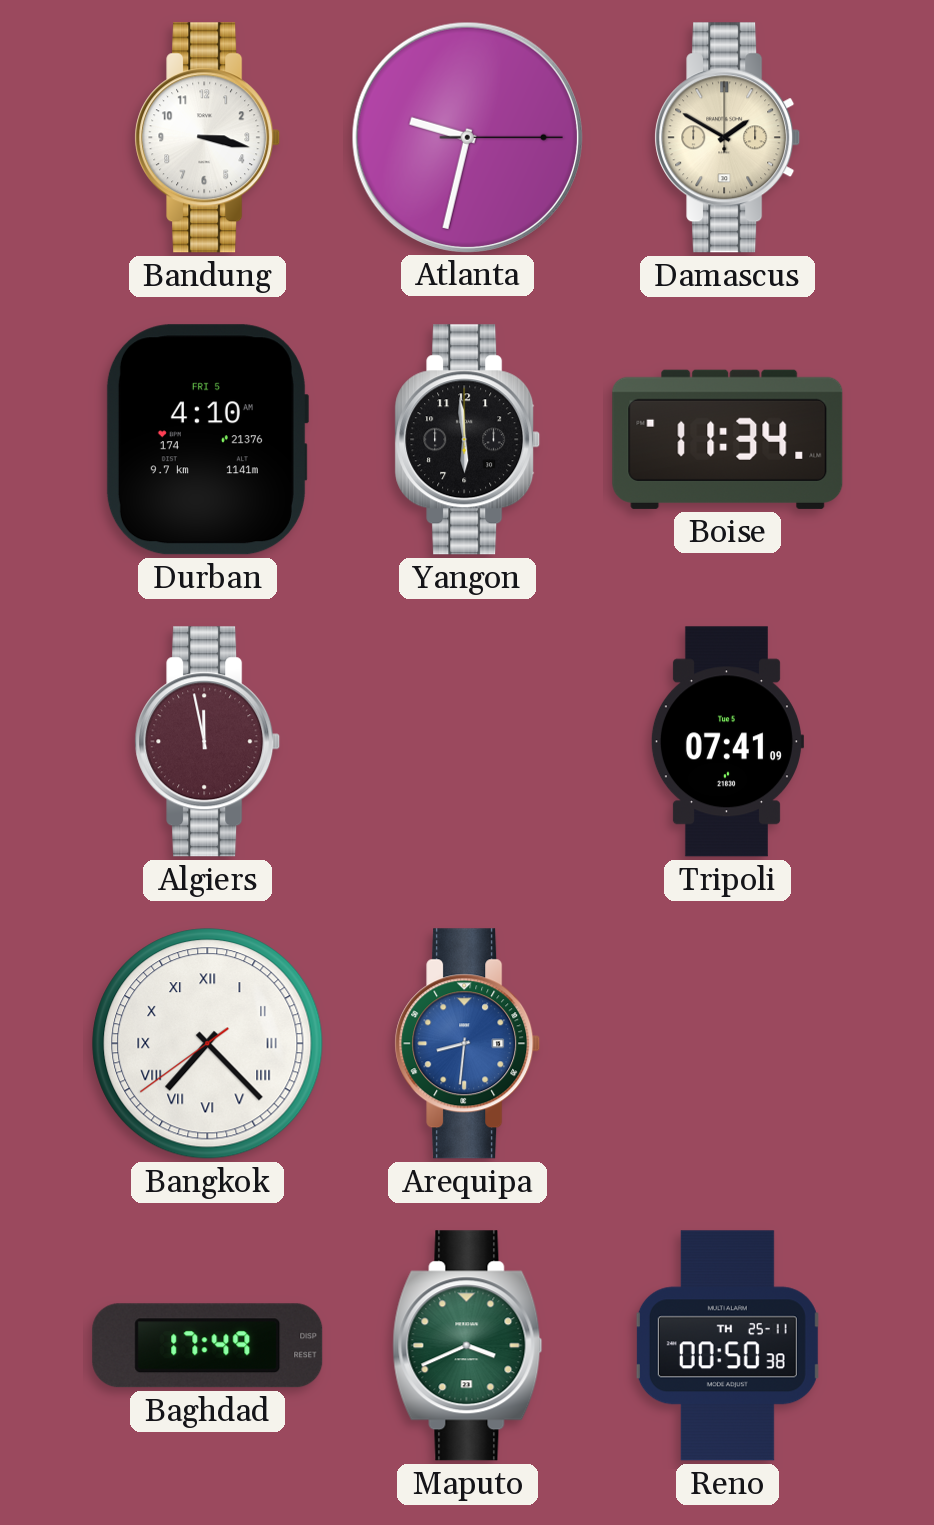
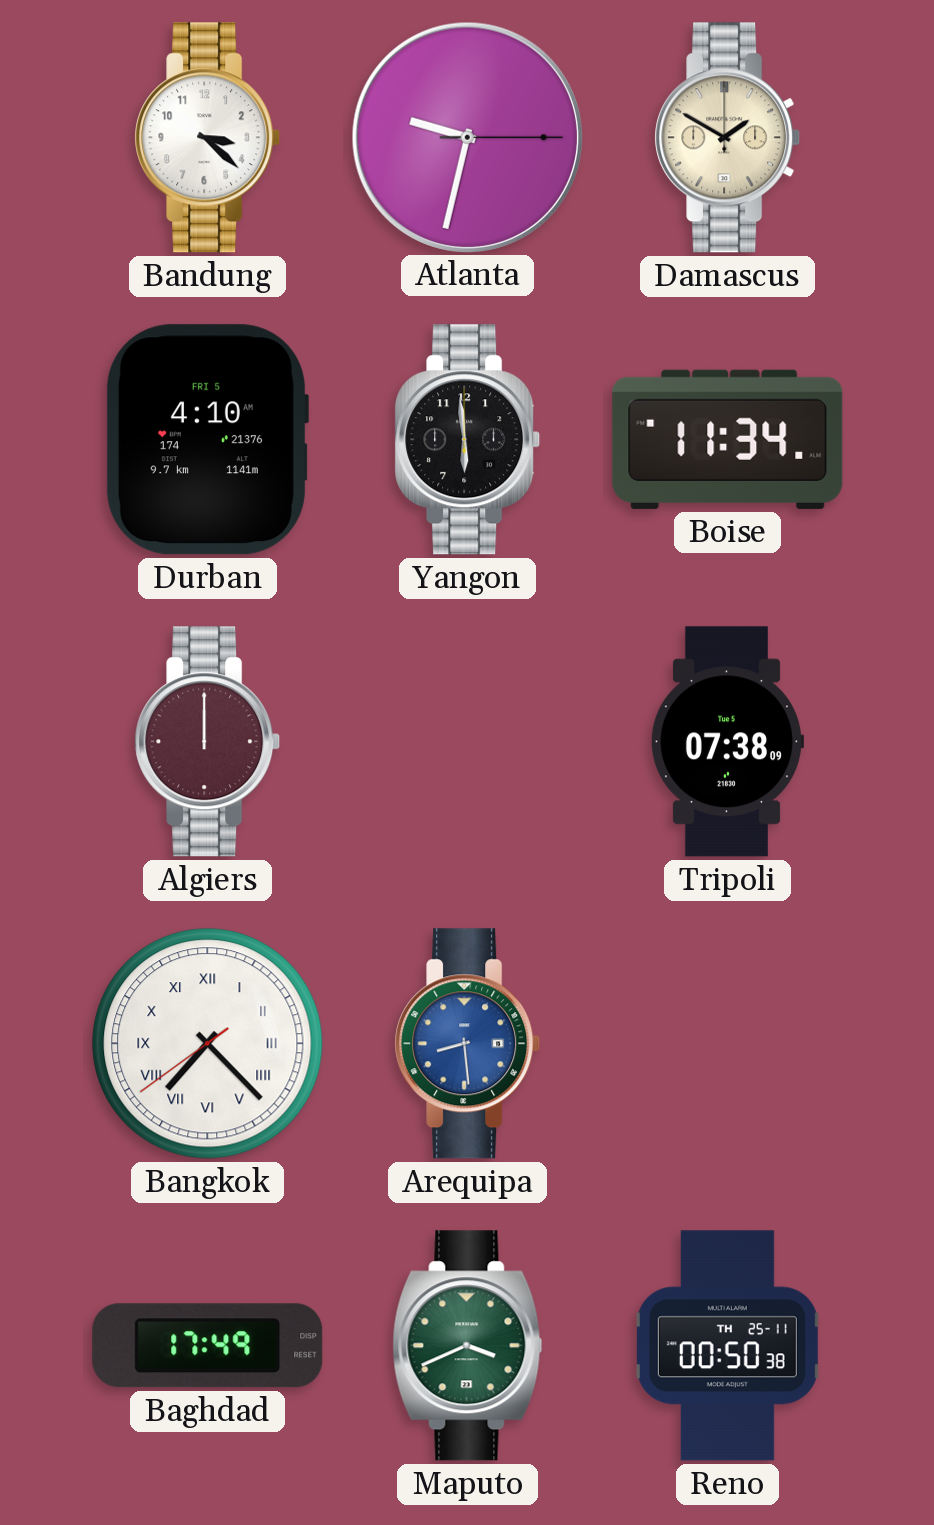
Bandung: 3:17 -> 3:22
Algiers: 11:58 -> 12:00
Tripoli: 07:41 -> 07:38
Arequipa: 8:31 -> 8:29
